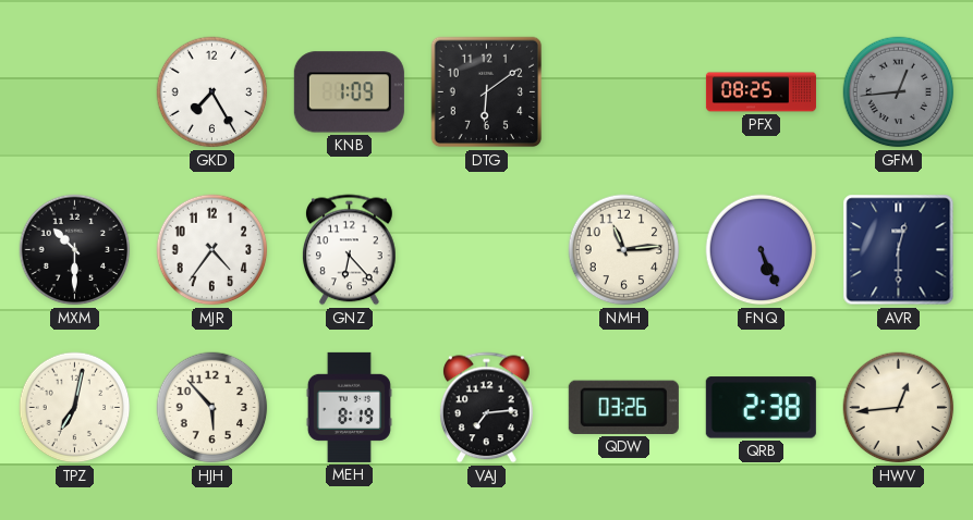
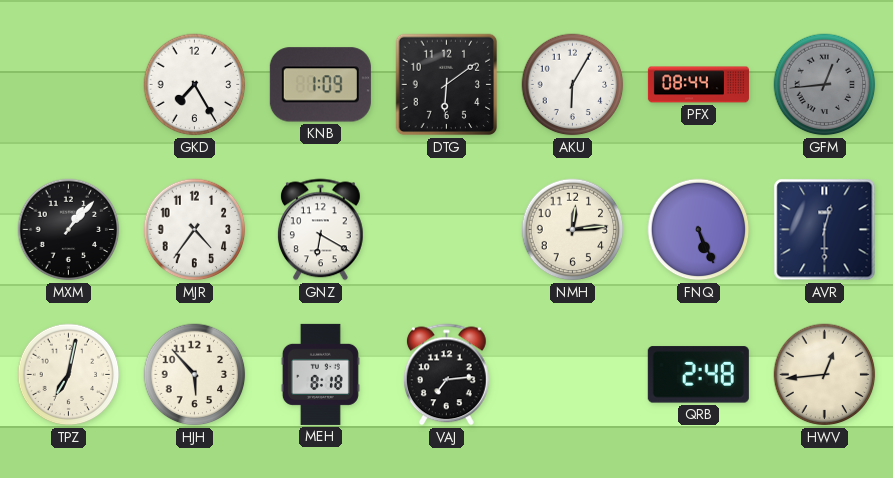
AKU: none -> 6:05
PFX: 08:25 -> 08:44
MXM: 10:30 -> 1:07
GNZ: 6:23 -> 6:20
NMH: 11:14 -> 12:14
MEH: 8:19 -> 8:18
QDW: 03:26 -> none
QRB: 2:38 -> 2:48
